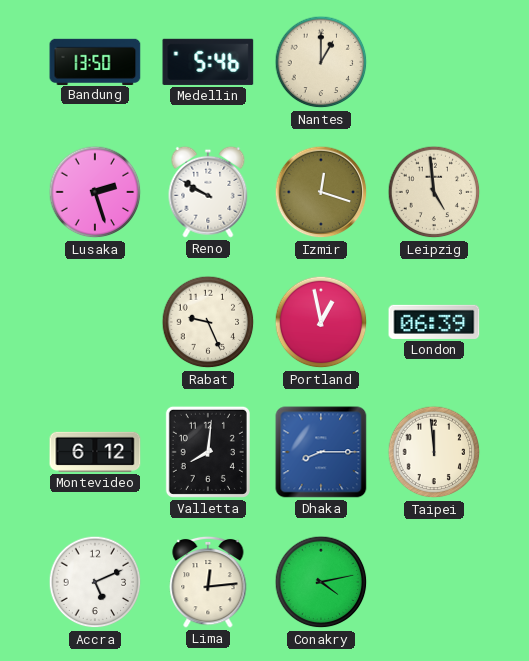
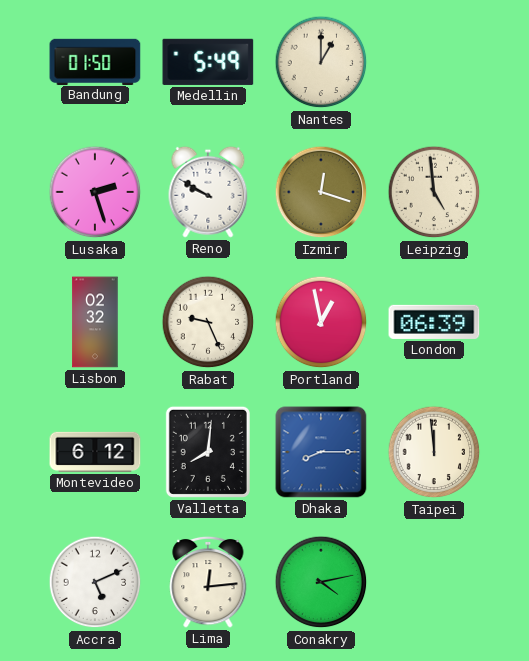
Bandung: 13:50 -> 01:50
Medellin: 5:46 -> 5:49
Lisbon: none -> 02:32
